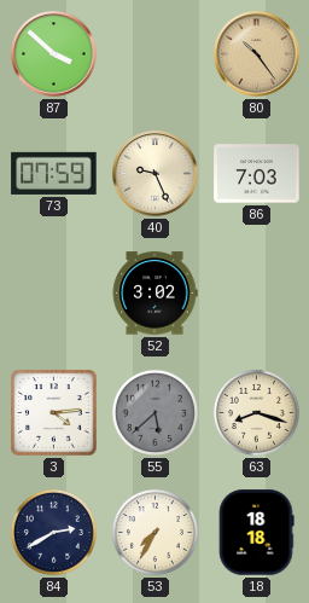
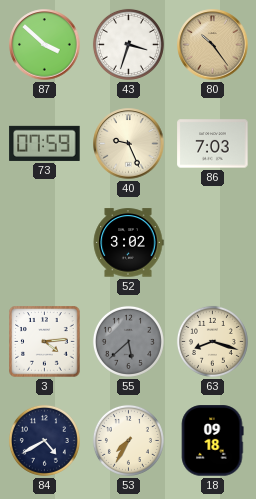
43: none -> 3:33
84: 2:40 -> 4:40
18: 18:18 -> 09:18
